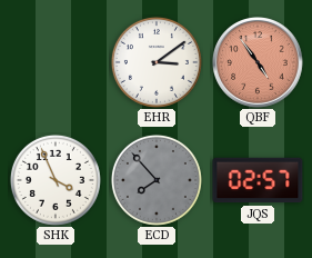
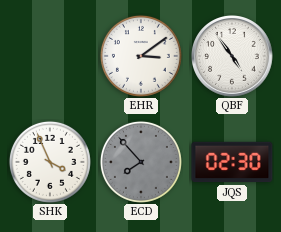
QBF dial: salmon -> white
JQS: 02:57 -> 02:30
